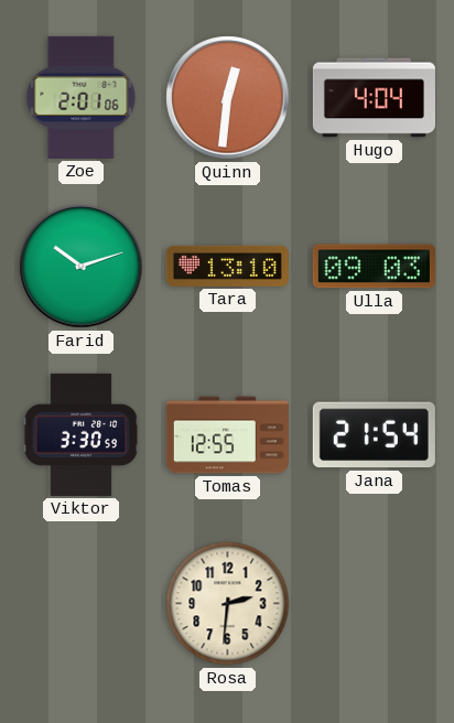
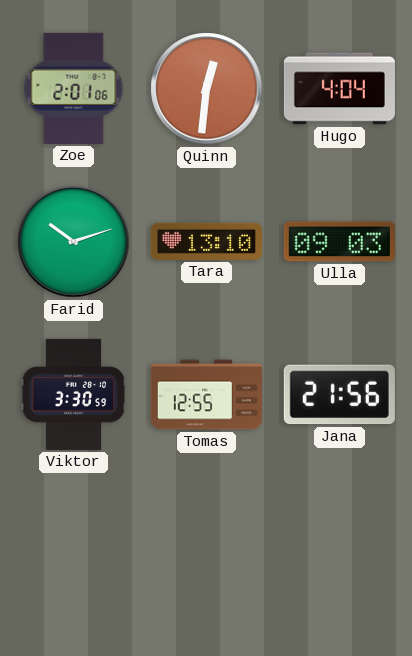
Jana: 21:54 -> 21:56
Rosa: 2:31 -> none
